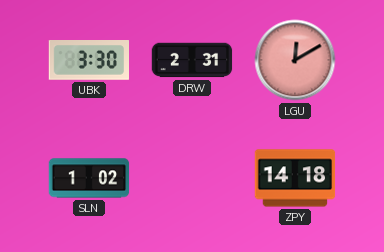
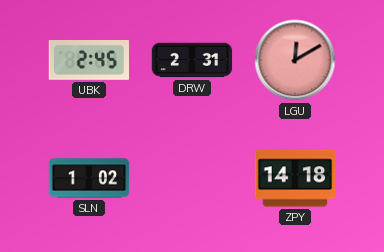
UBK: 3:30 -> 2:45
